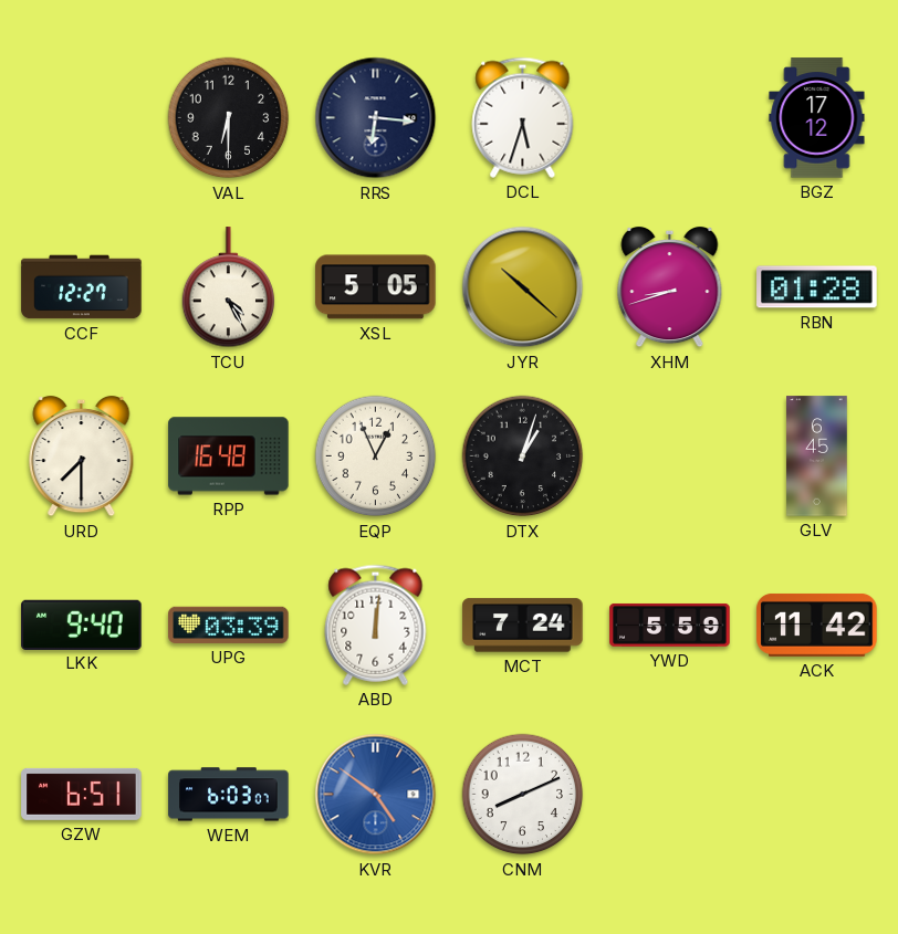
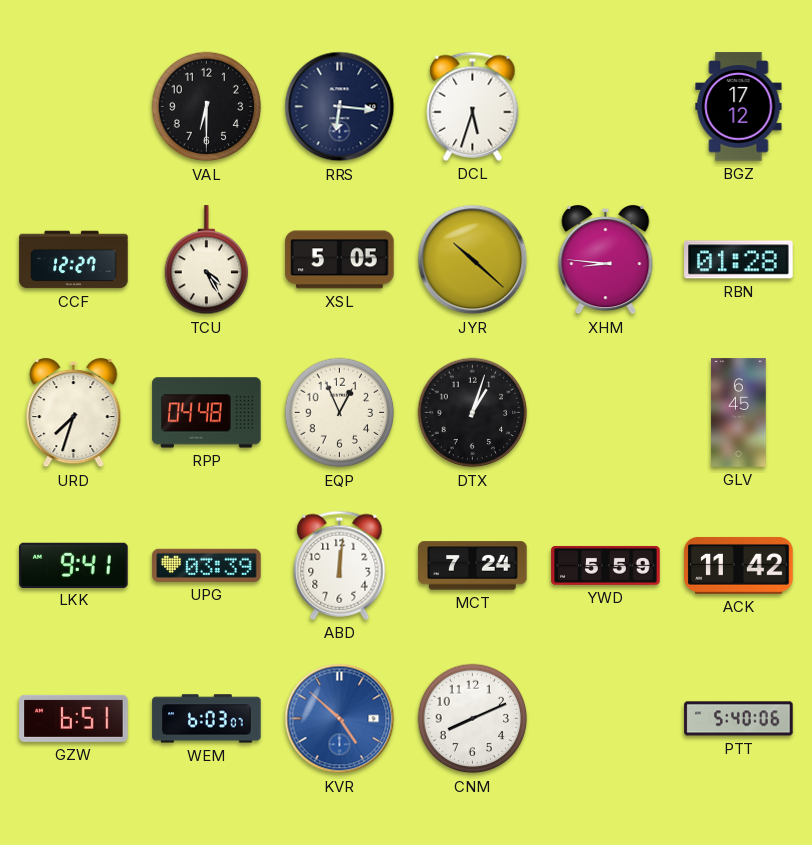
XHM: 8:42 -> 8:46
URD: 7:30 -> 7:33
RPP: 16:48 -> 04:48
LKK: 9:40 -> 9:41
KVR: 4:51 -> 4:52
PTT: none -> 5:40
